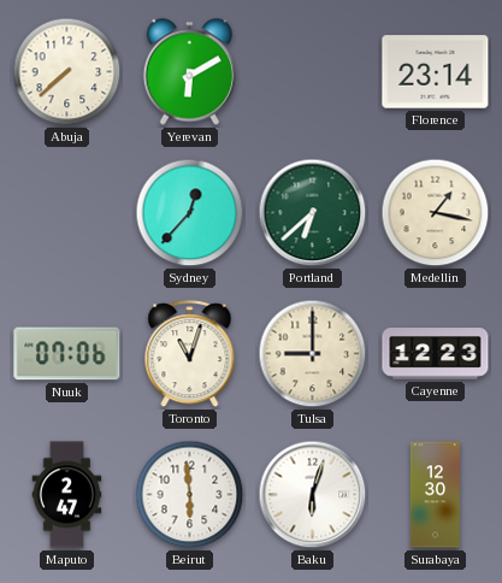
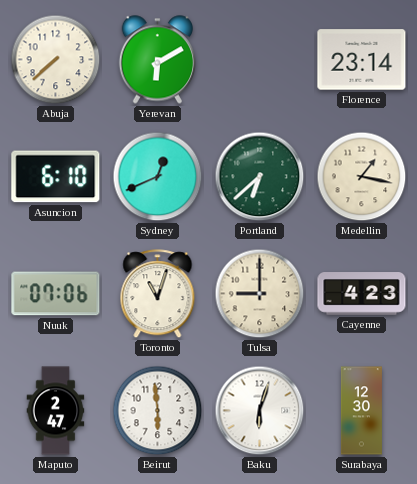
Asuncion: none -> 6:10
Sydney: 12:37 -> 12:41
Cayenne: 12:23 -> 4:23
